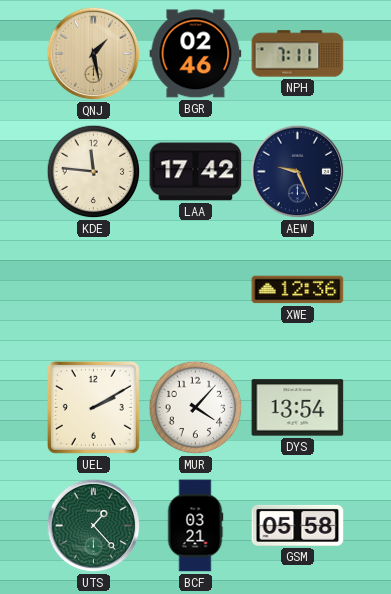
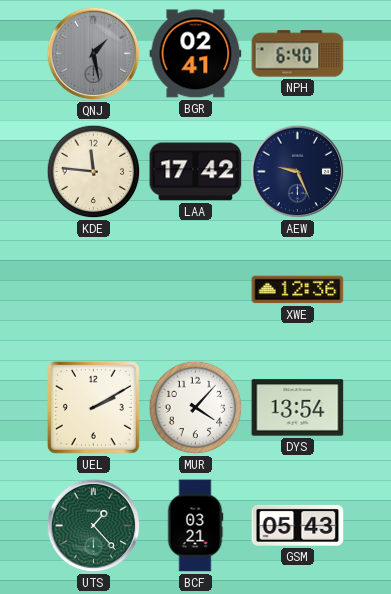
QNJ dial: champagne -> grey
BGR: 02:46 -> 02:41
NPH: 7:11 -> 6:40
GSM: 05:58 -> 05:43
